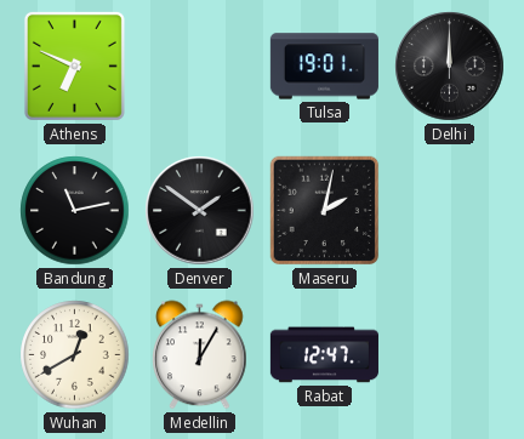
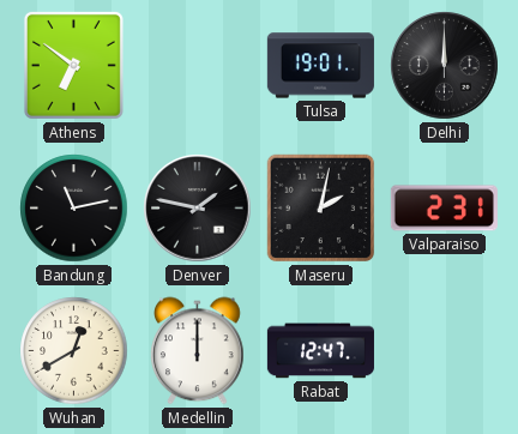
Athens: 6:49 -> 6:51
Denver: 1:51 -> 1:47
Valparaiso: none -> 2:31
Medellin: 12:05 -> 12:00
